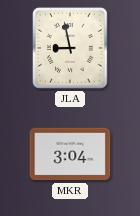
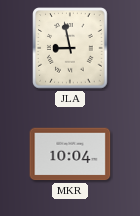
MKR: 3:04 -> 10:04
